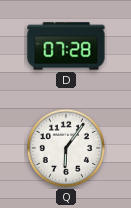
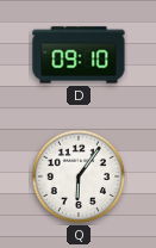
D: 07:28 -> 09:10
